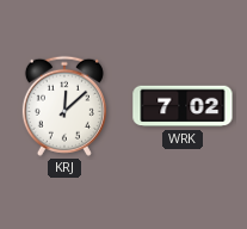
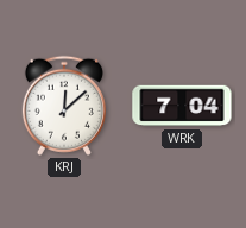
WRK: 7:02 -> 7:04
